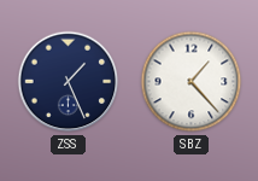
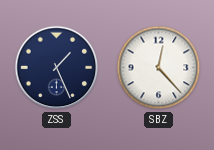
SBZ: 1:23 -> 12:23
